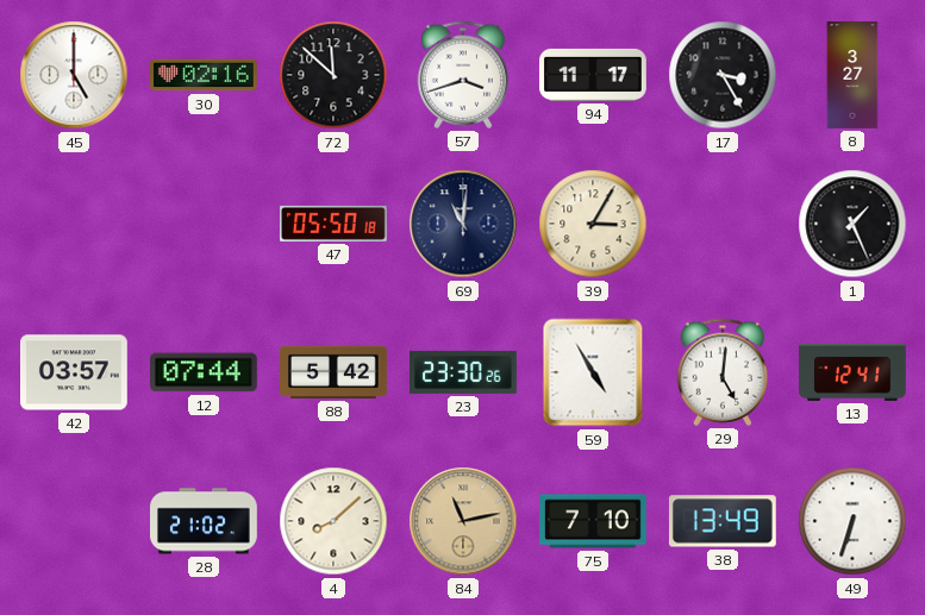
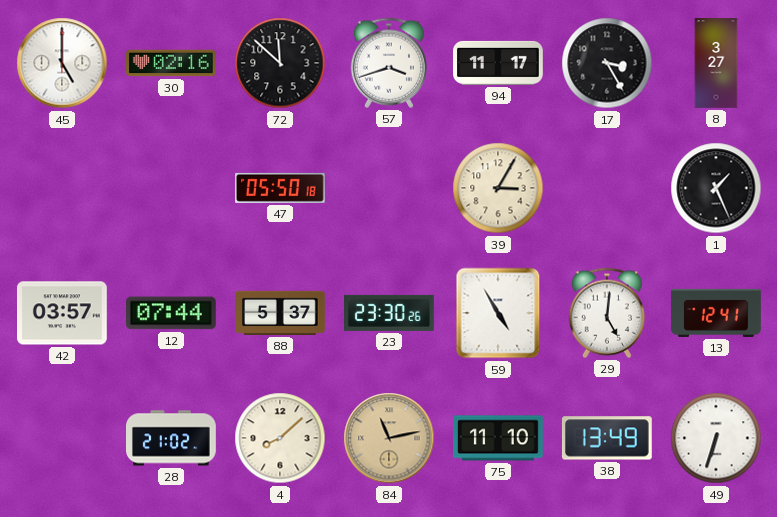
69: 11:01 -> none
88: 5:42 -> 5:37
75: 7:10 -> 11:10
